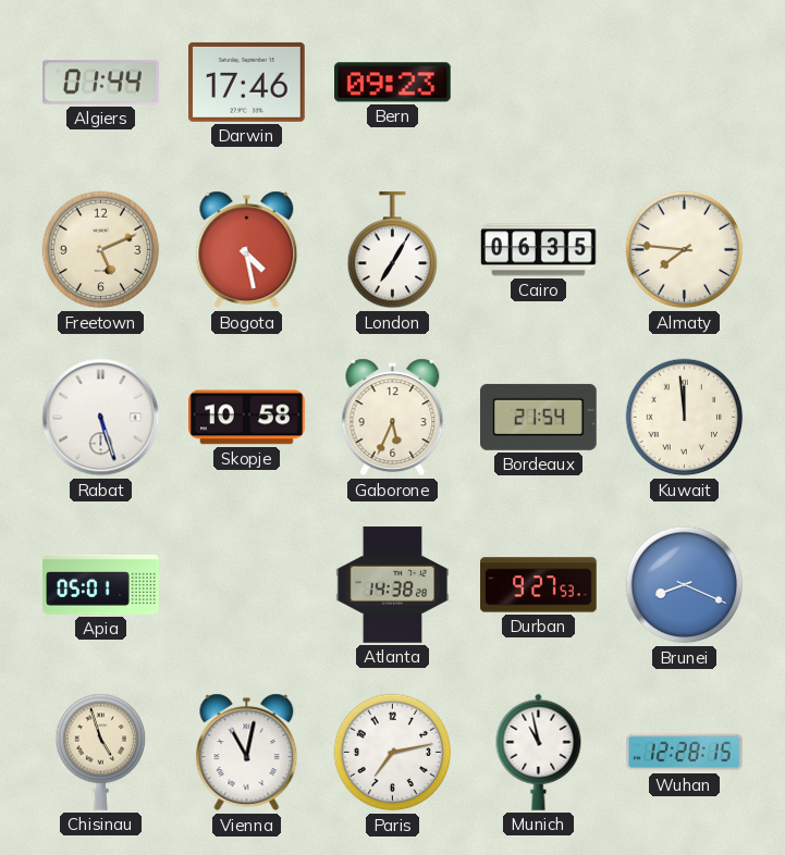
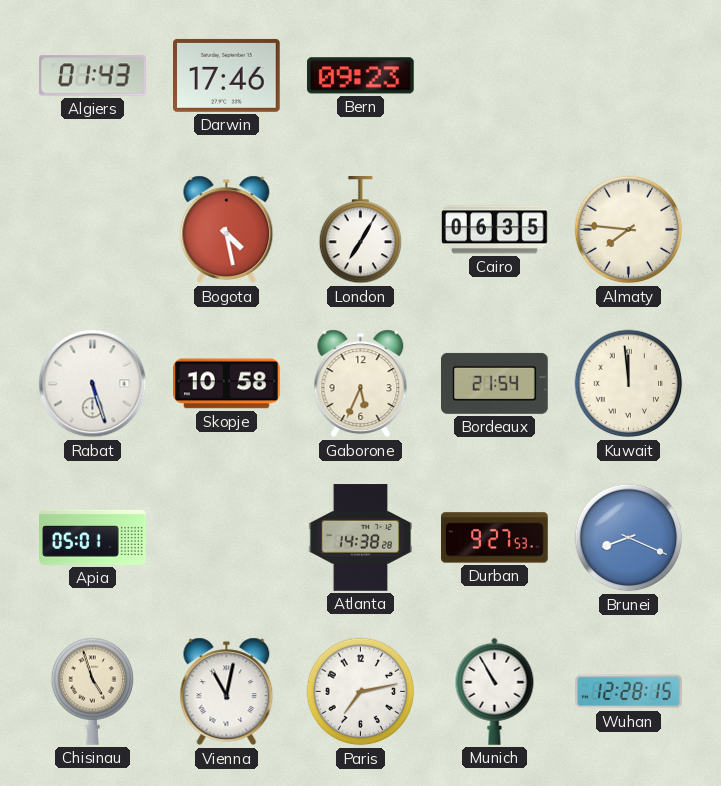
Algiers: 01:44 -> 01:43
Freetown: 5:11 -> none
Munich: 10:58 -> 10:55
